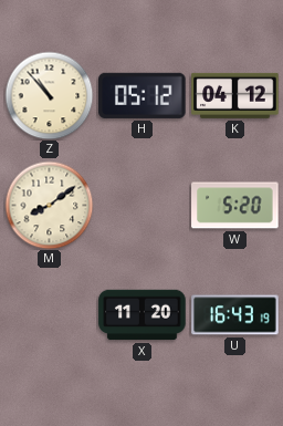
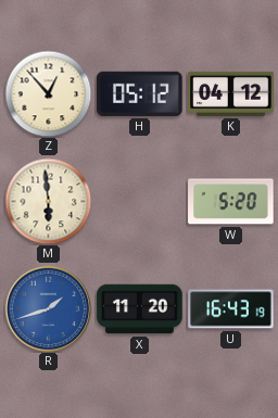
Z: 10:53 -> 12:53
M: 8:09 -> 5:59
R: none -> 1:42
